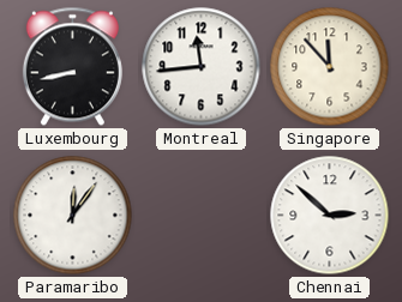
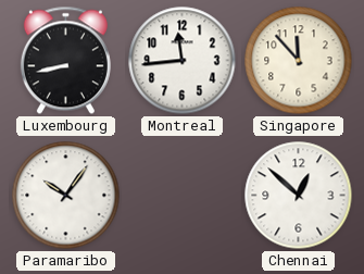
Paramaribo: 12:06 -> 10:06
Chennai: 2:52 -> 12:52
